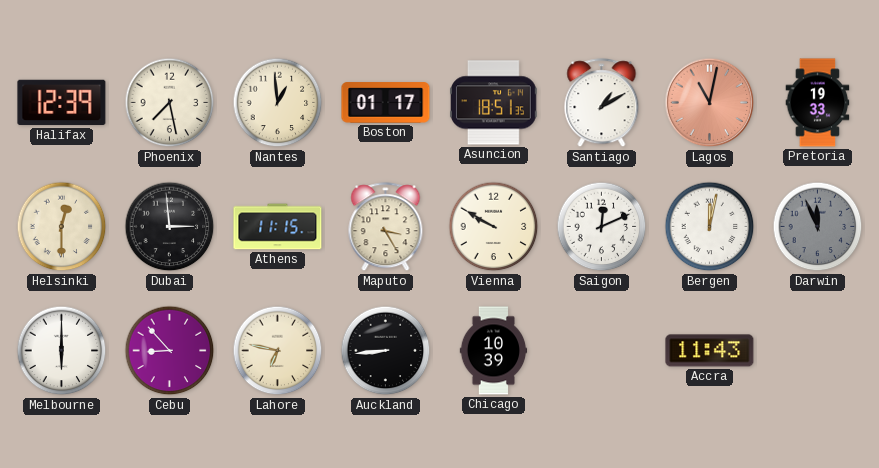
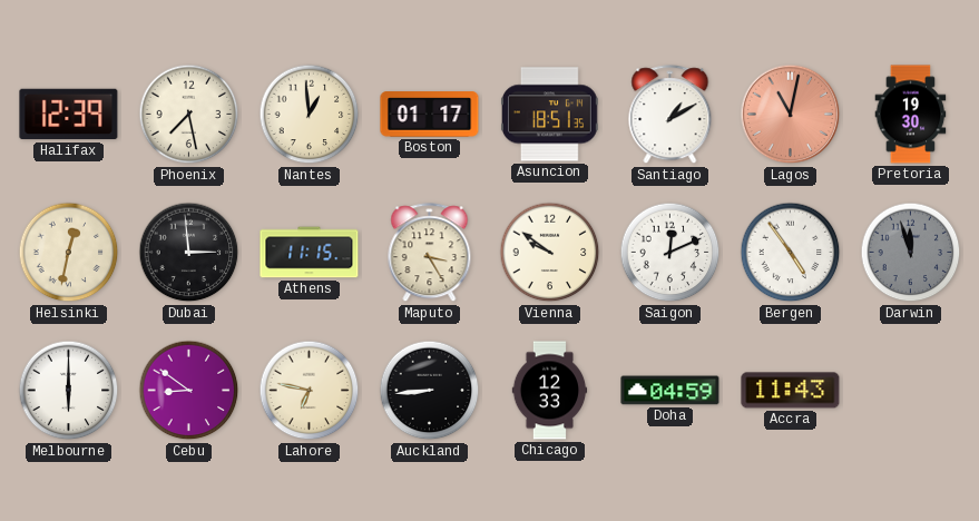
Pretoria: 19:33 -> 19:30
Helsinki: 12:30 -> 12:32
Vienna: 9:50 -> 9:51
Bergen: 12:02 -> 4:54
Darwin: 11:56 -> 11:57
Cebu: 8:53 -> 8:51
Chicago: 10:39 -> 12:33
Doha: none -> 04:59
